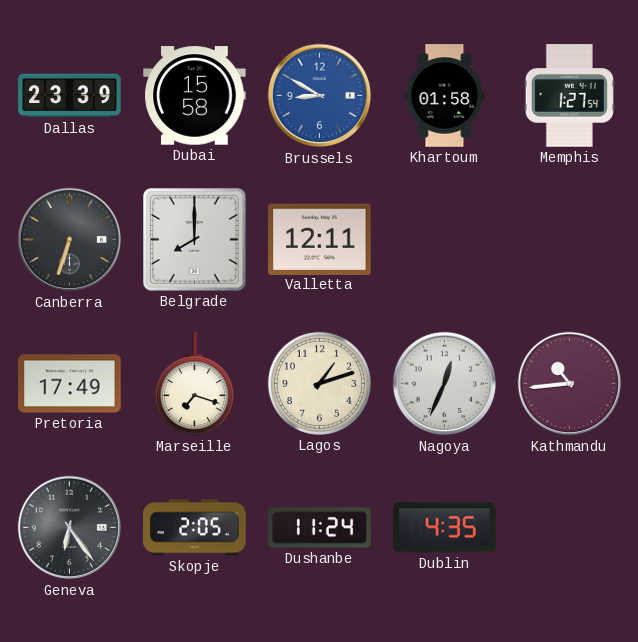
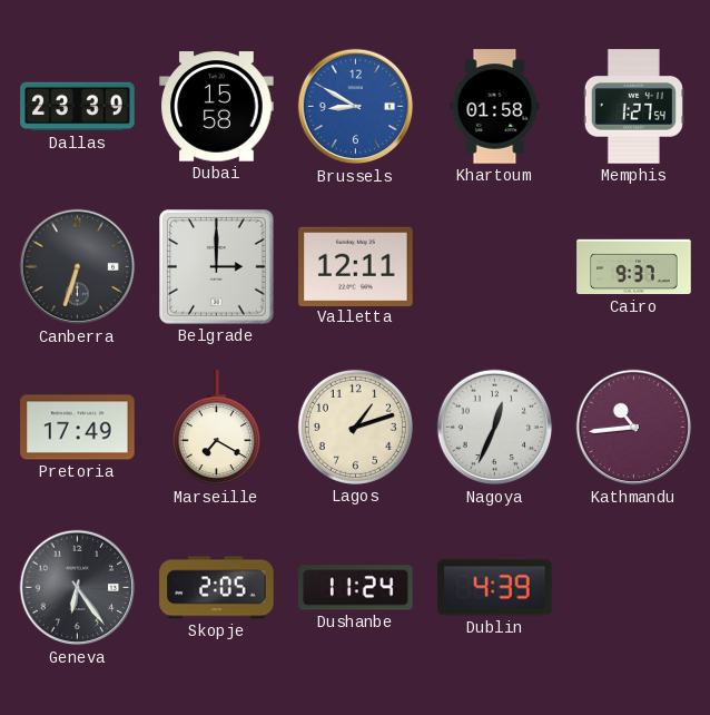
Belgrade: 8:00 -> 3:00
Cairo: none -> 9:37
Marseille: 7:18 -> 7:20
Dublin: 4:35 -> 4:39
